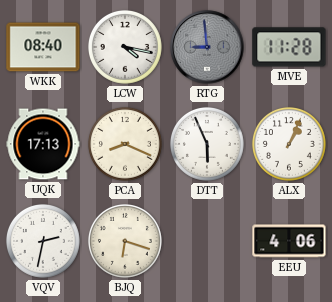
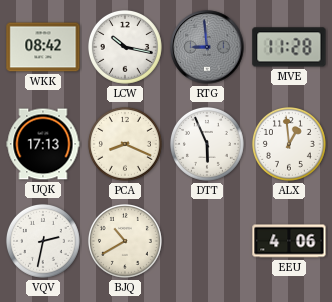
WKK: 08:40 -> 08:42
LCW: 4:17 -> 10:17
ALX: 1:04 -> 12:59
BJQ: 6:18 -> 10:40
